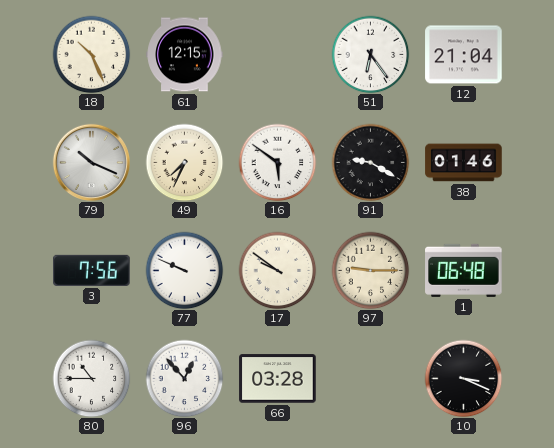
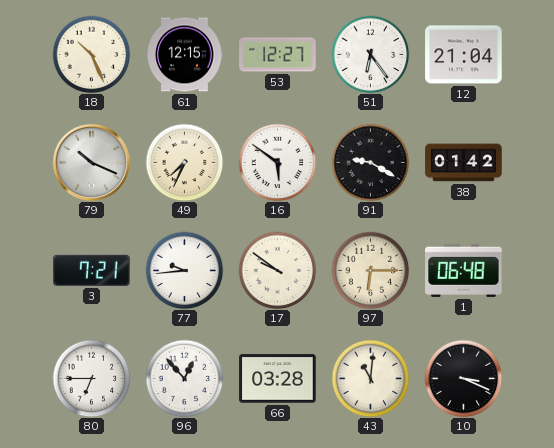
53: none -> 12:27
38: 01:46 -> 01:42
3: 7:56 -> 7:21
77: 9:49 -> 9:44
97: 9:15 -> 6:15
80: 10:45 -> 6:45
43: none -> 11:01
